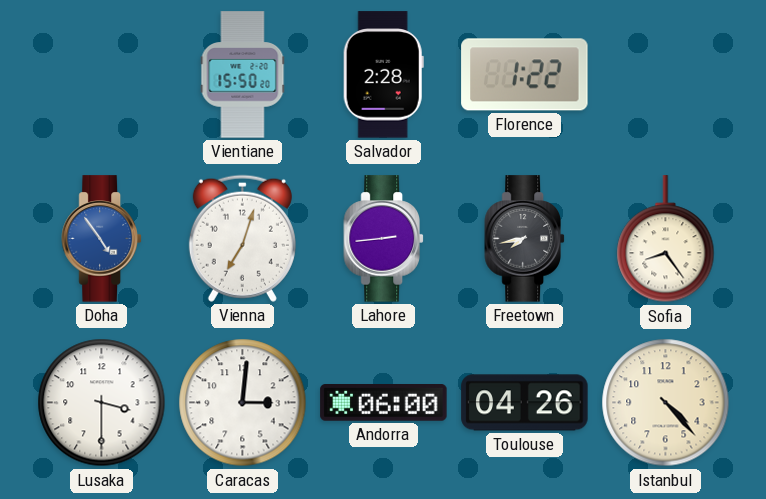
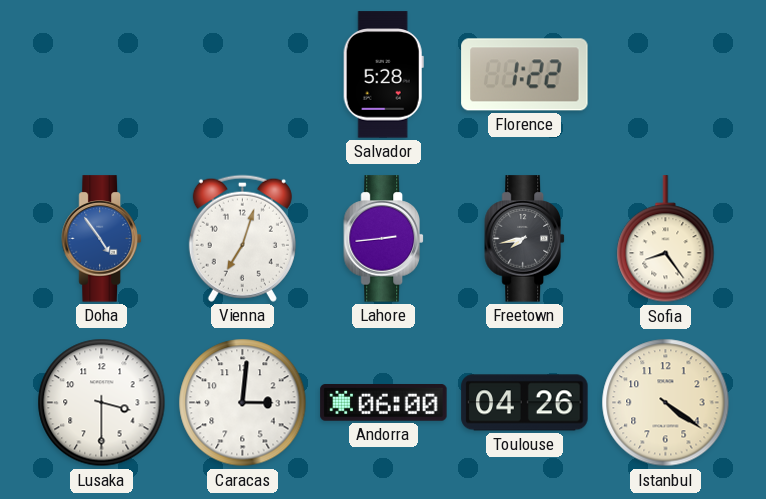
Vientiane: 15:50 -> none
Salvador: 2:28 -> 5:28
Istanbul: 4:23 -> 4:21
